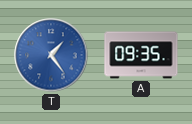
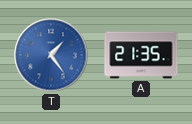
A: 09:35 -> 21:35
